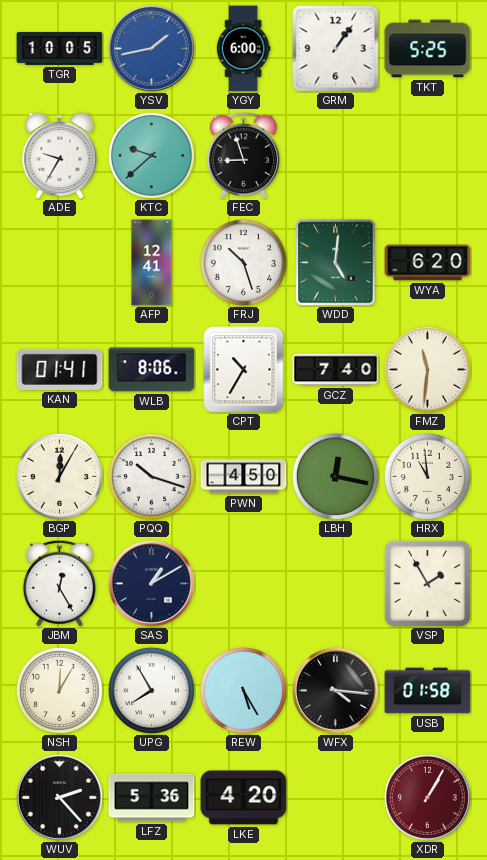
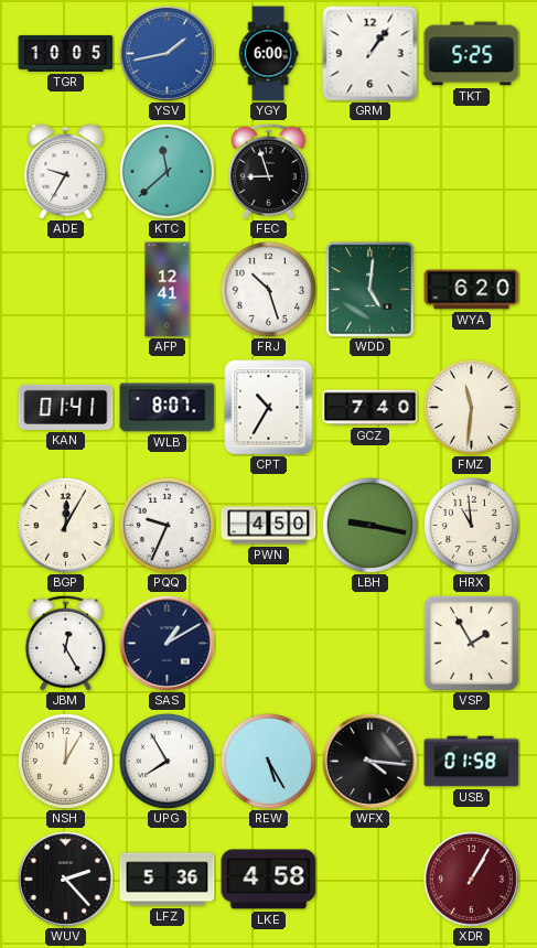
KTC: 9:38 -> 11:38
WLB: 8:06 -> 8:07
PQQ: 10:18 -> 9:34
LBH: 12:17 -> 9:17
LKE: 4:20 -> 4:58
